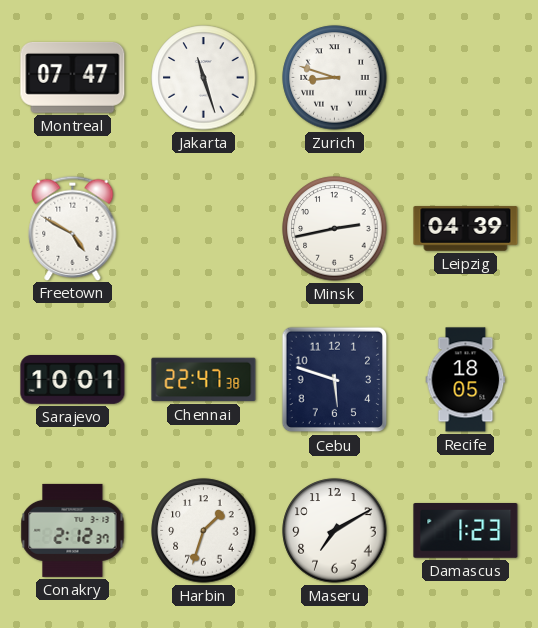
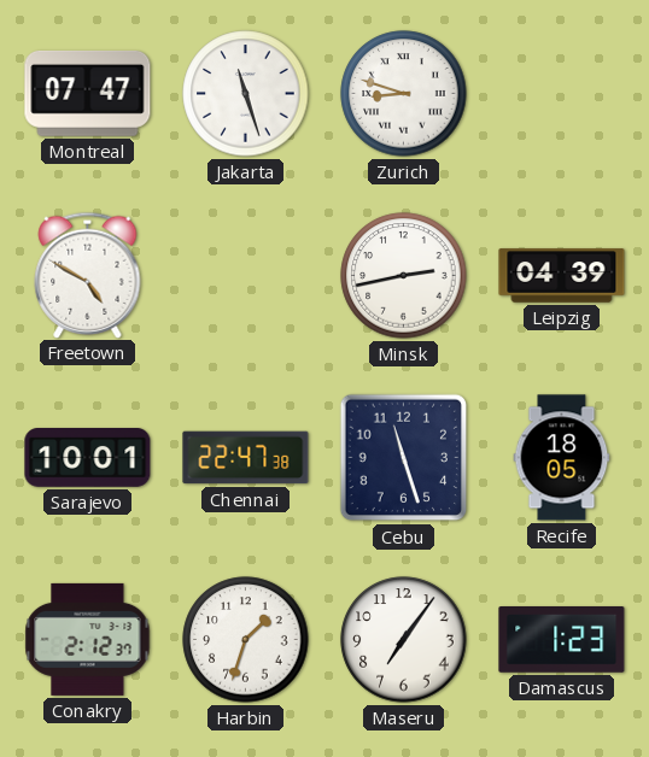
Cebu: 5:48 -> 11:27
Maseru: 7:10 -> 7:06
